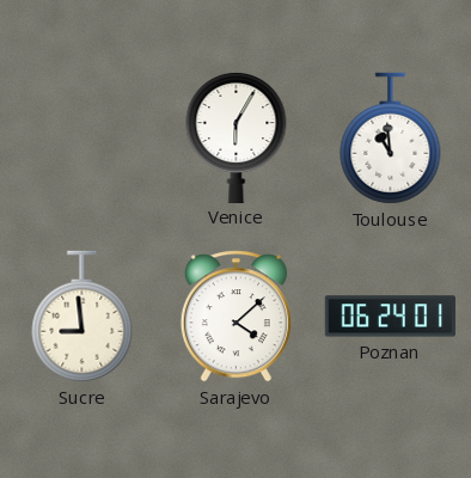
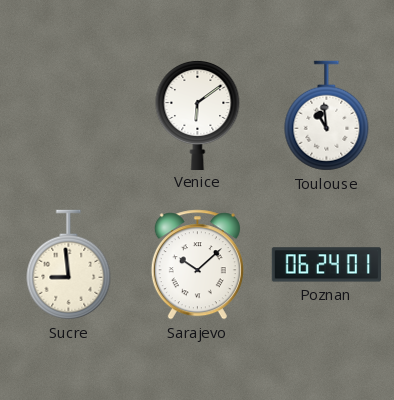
Venice: 6:05 -> 6:09
Sarajevo: 4:08 -> 10:08
